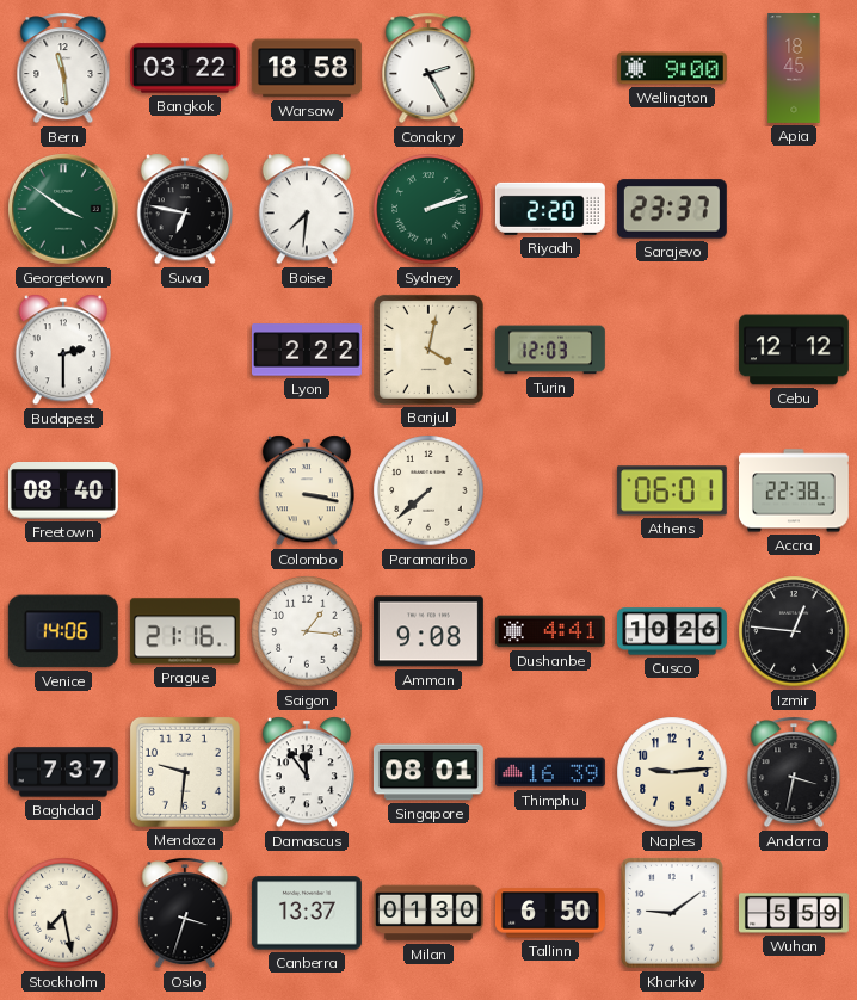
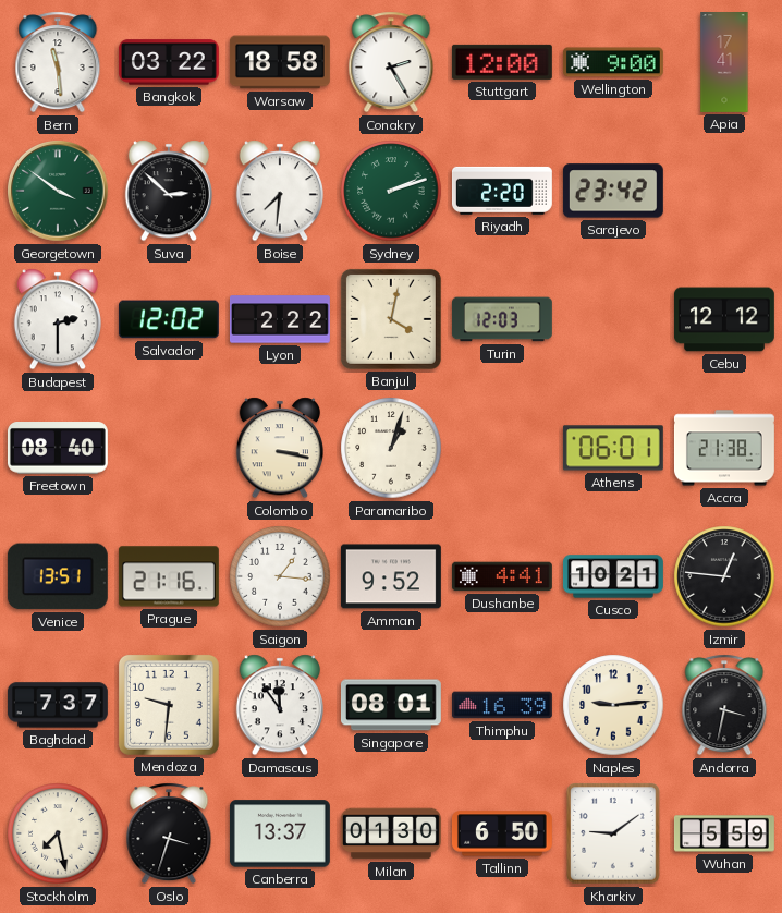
Stuttgart: none -> 12:00
Apia: 18:45 -> 17:41
Suva: 6:47 -> 2:52
Sarajevo: 23:37 -> 23:42
Salvador: none -> 12:02
Paramaribo: 7:38 -> 1:03
Accra: 22:38 -> 21:38
Venice: 14:06 -> 13:51
Amman: 9:08 -> 9:52
Cusco: 10:26 -> 10:21
